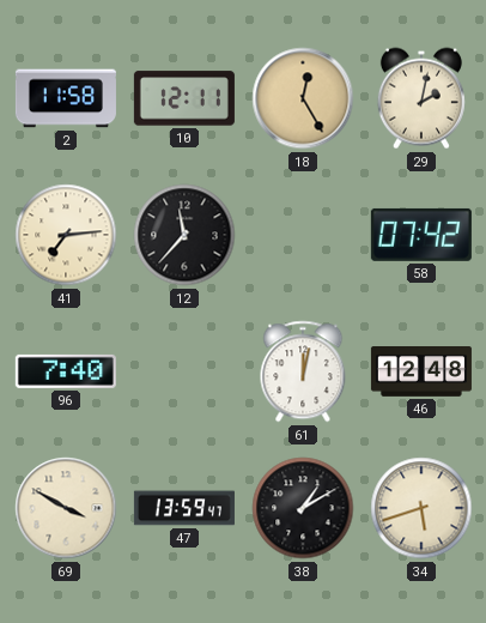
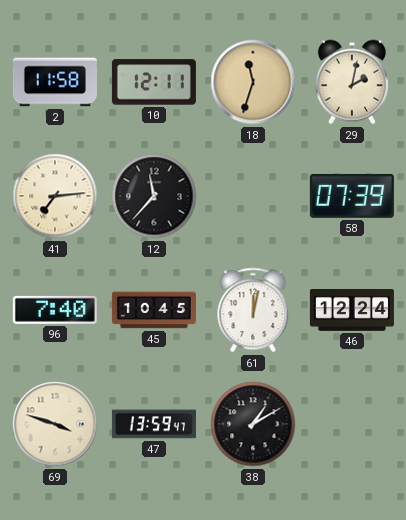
18: 12:25 -> 11:33
58: 07:42 -> 07:39
45: none -> 10:45
46: 12:48 -> 12:24
69: 3:50 -> 3:48
34: 5:42 -> none
